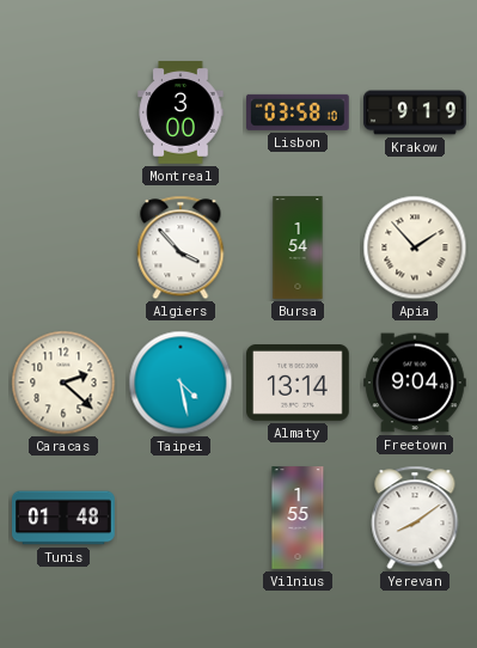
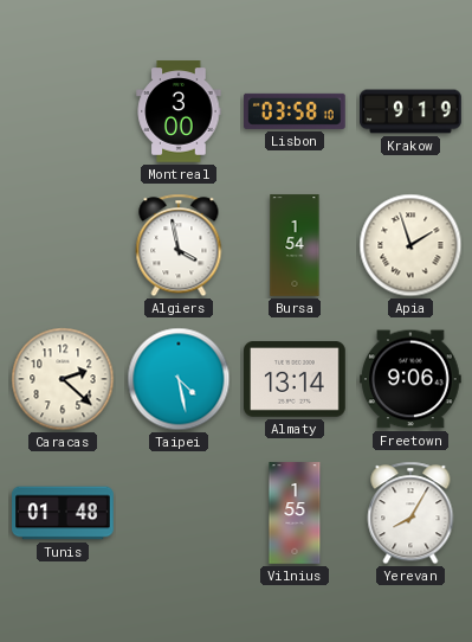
Algiers: 3:53 -> 3:58
Apia: 1:53 -> 1:57
Freetown: 9:04 -> 9:06
Yerevan: 8:09 -> 8:05
